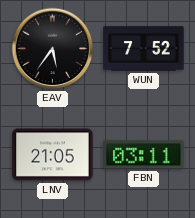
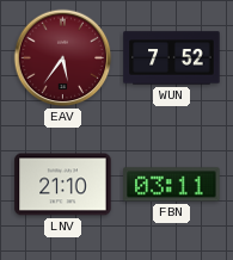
EAV dial: black -> burgundy
LNV: 21:05 -> 21:10
